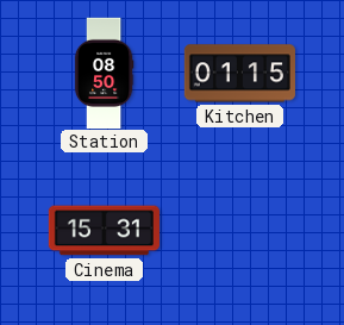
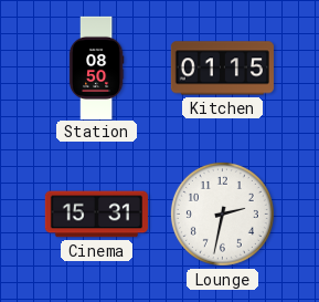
Lounge: none -> 2:32
